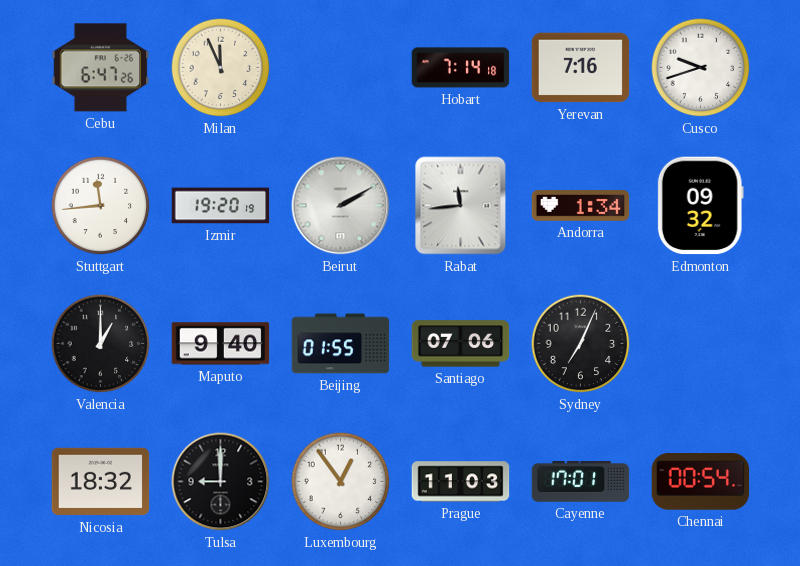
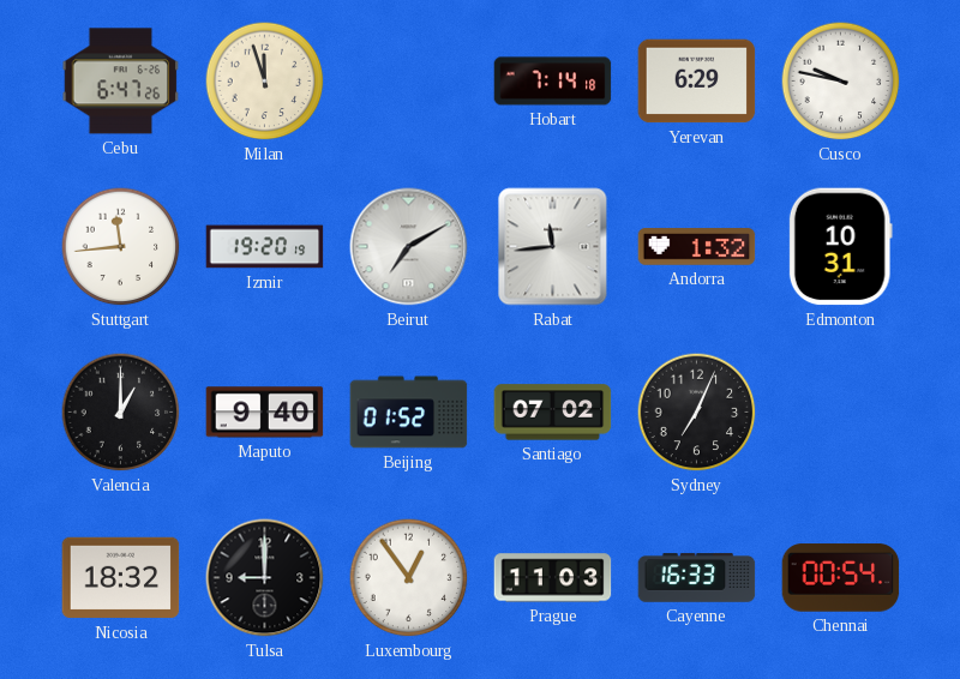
Milan: 11:56 -> 11:57
Yerevan: 7:16 -> 6:29
Cusco: 9:42 -> 9:47
Beirut: 2:10 -> 7:10
Andorra: 1:34 -> 1:32
Edmonton: 09:32 -> 10:31
Beijing: 01:55 -> 01:52
Santiago: 07:06 -> 07:02
Cayenne: 17:01 -> 16:33
